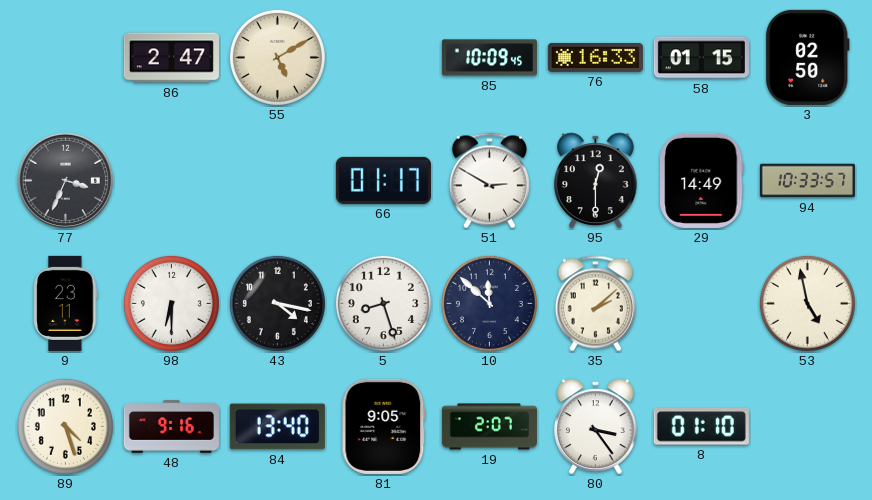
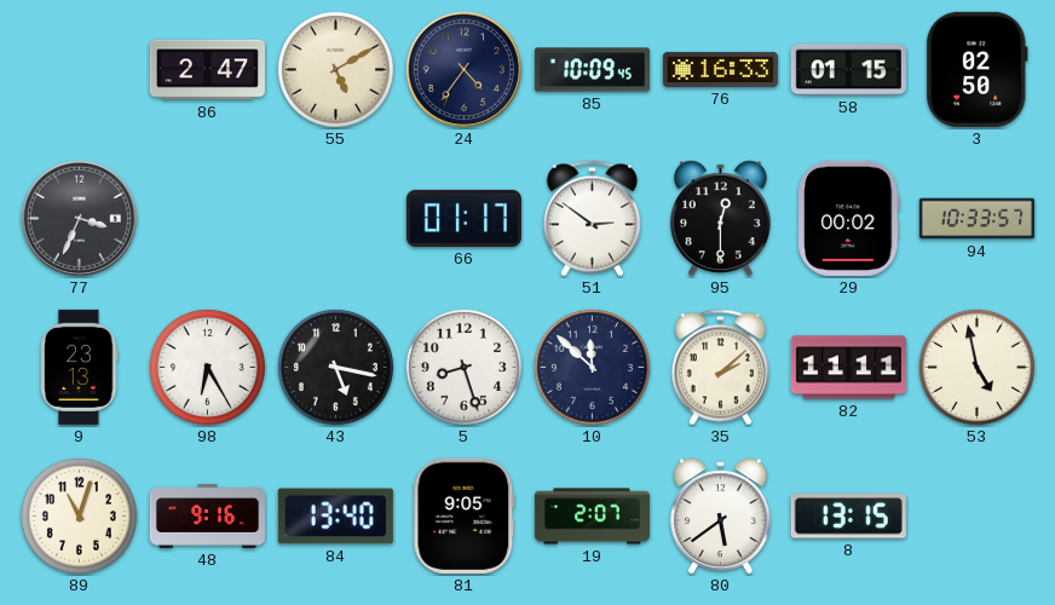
24: none -> 4:36
51: 2:50 -> 2:51
29: 14:49 -> 00:02
9: 23:11 -> 23:13
98: 6:30 -> 6:25
43: 4:17 -> 5:17
82: none -> 11:11
89: 4:27 -> 11:03
80: 3:24 -> 5:39
8: 01:10 -> 13:15
